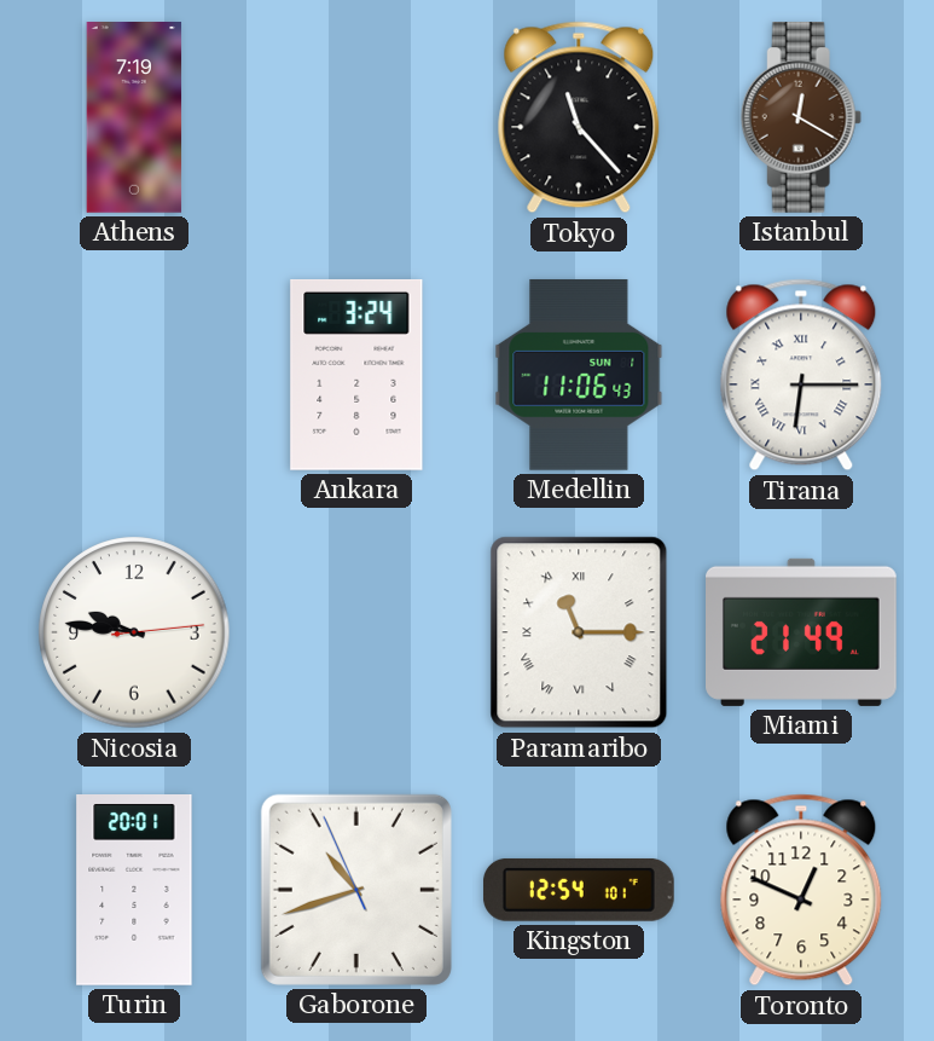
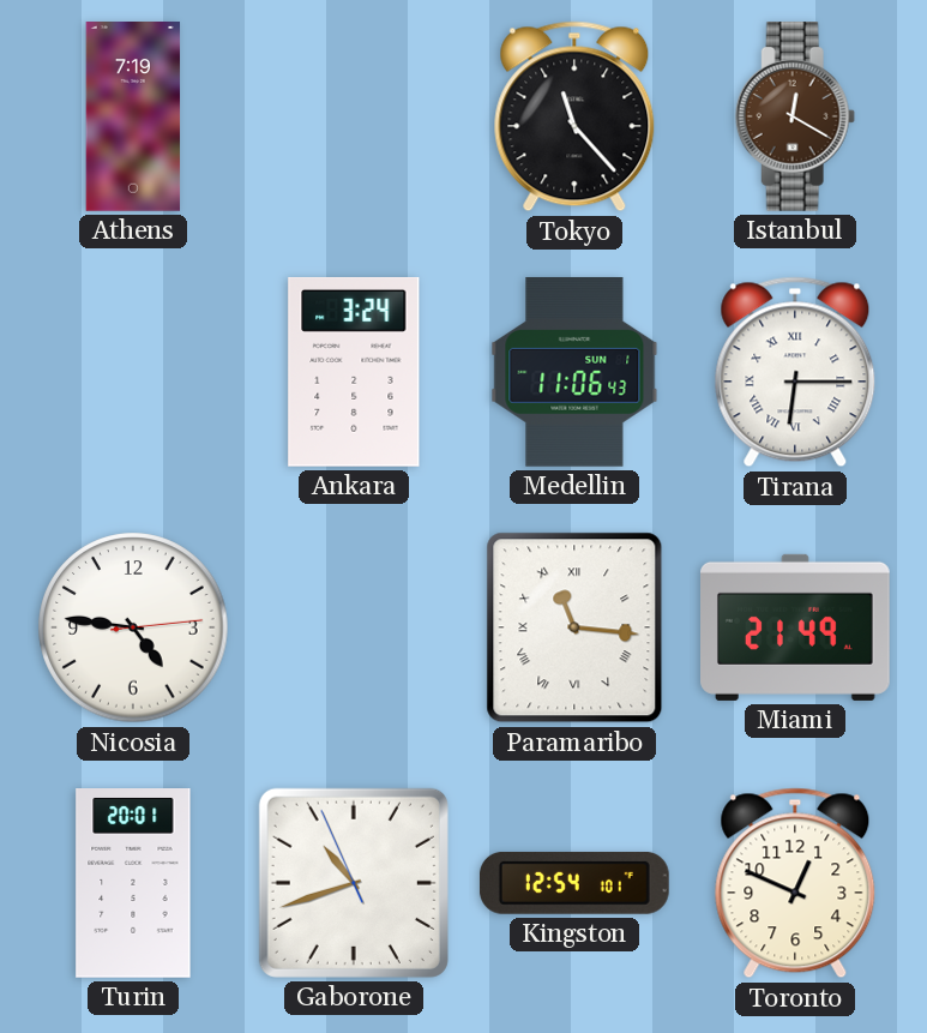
Nicosia: 9:46 -> 4:46
Paramaribo: 11:15 -> 11:16
